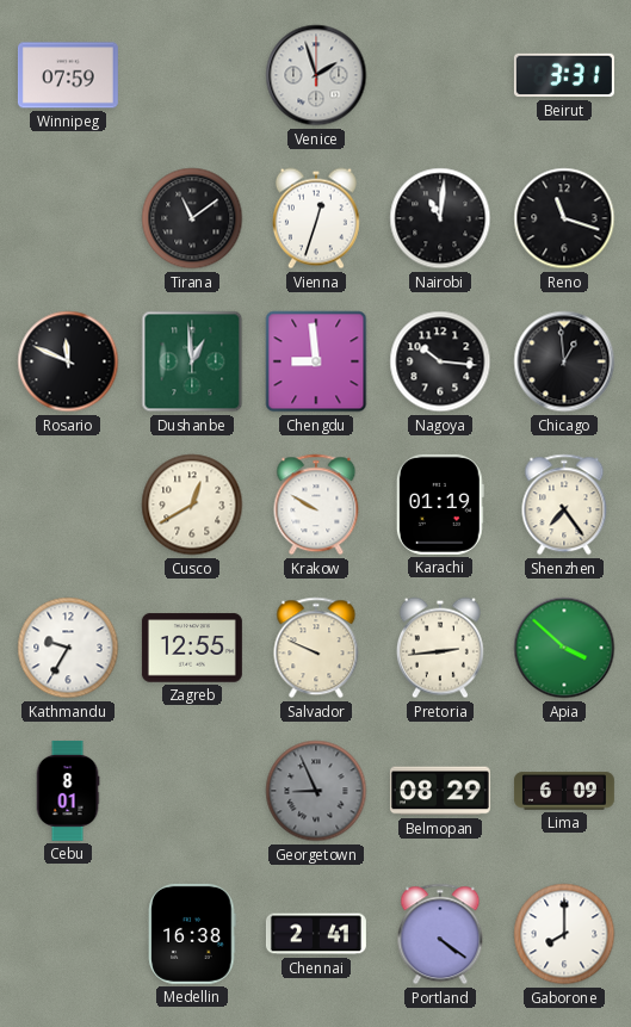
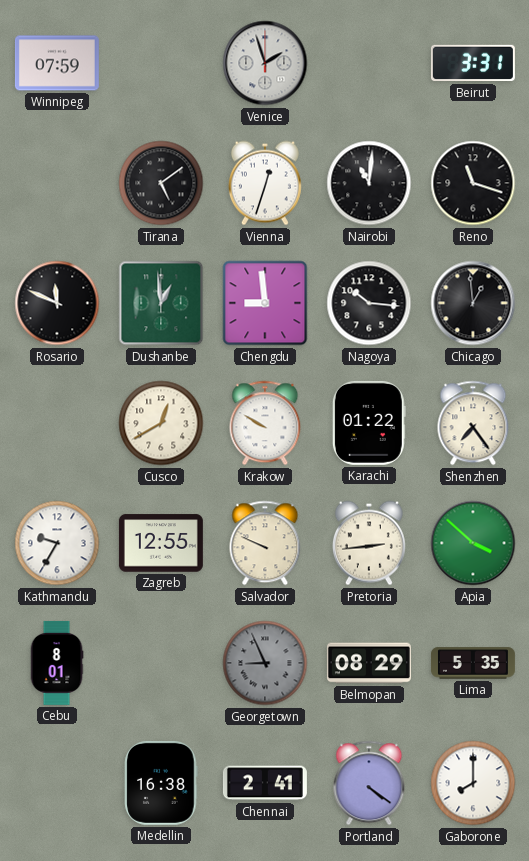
Tirana: 11:09 -> 5:09
Karachi: 01:19 -> 01:22
Lima: 6:09 -> 5:35
